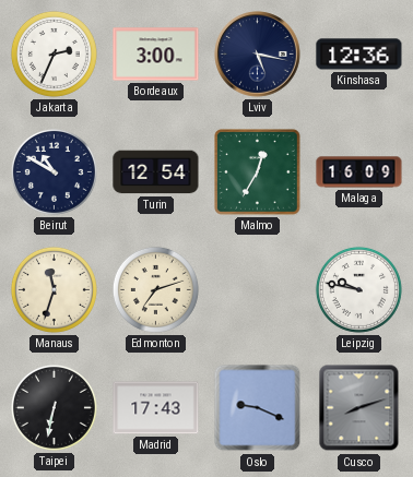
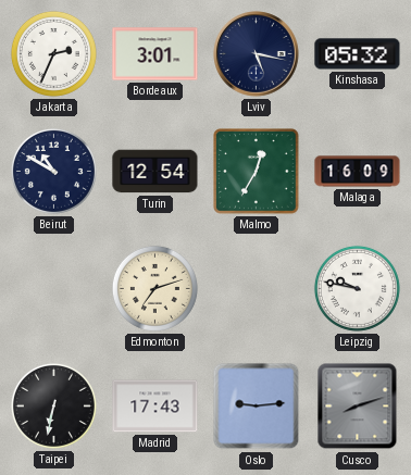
Bordeaux: 3:00 -> 3:01
Kinshasa: 12:36 -> 05:32
Manaus: 11:33 -> none
Oslo: 9:19 -> 9:14
